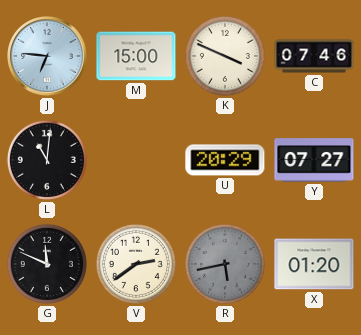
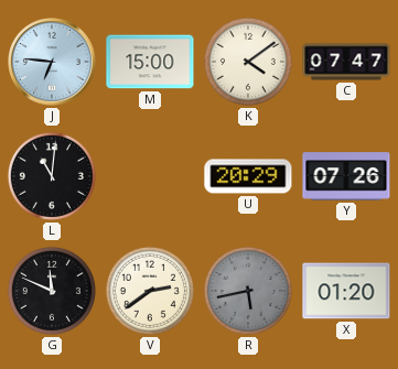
K: 3:49 -> 4:09
C: 07:46 -> 07:47
Y: 07:27 -> 07:26
